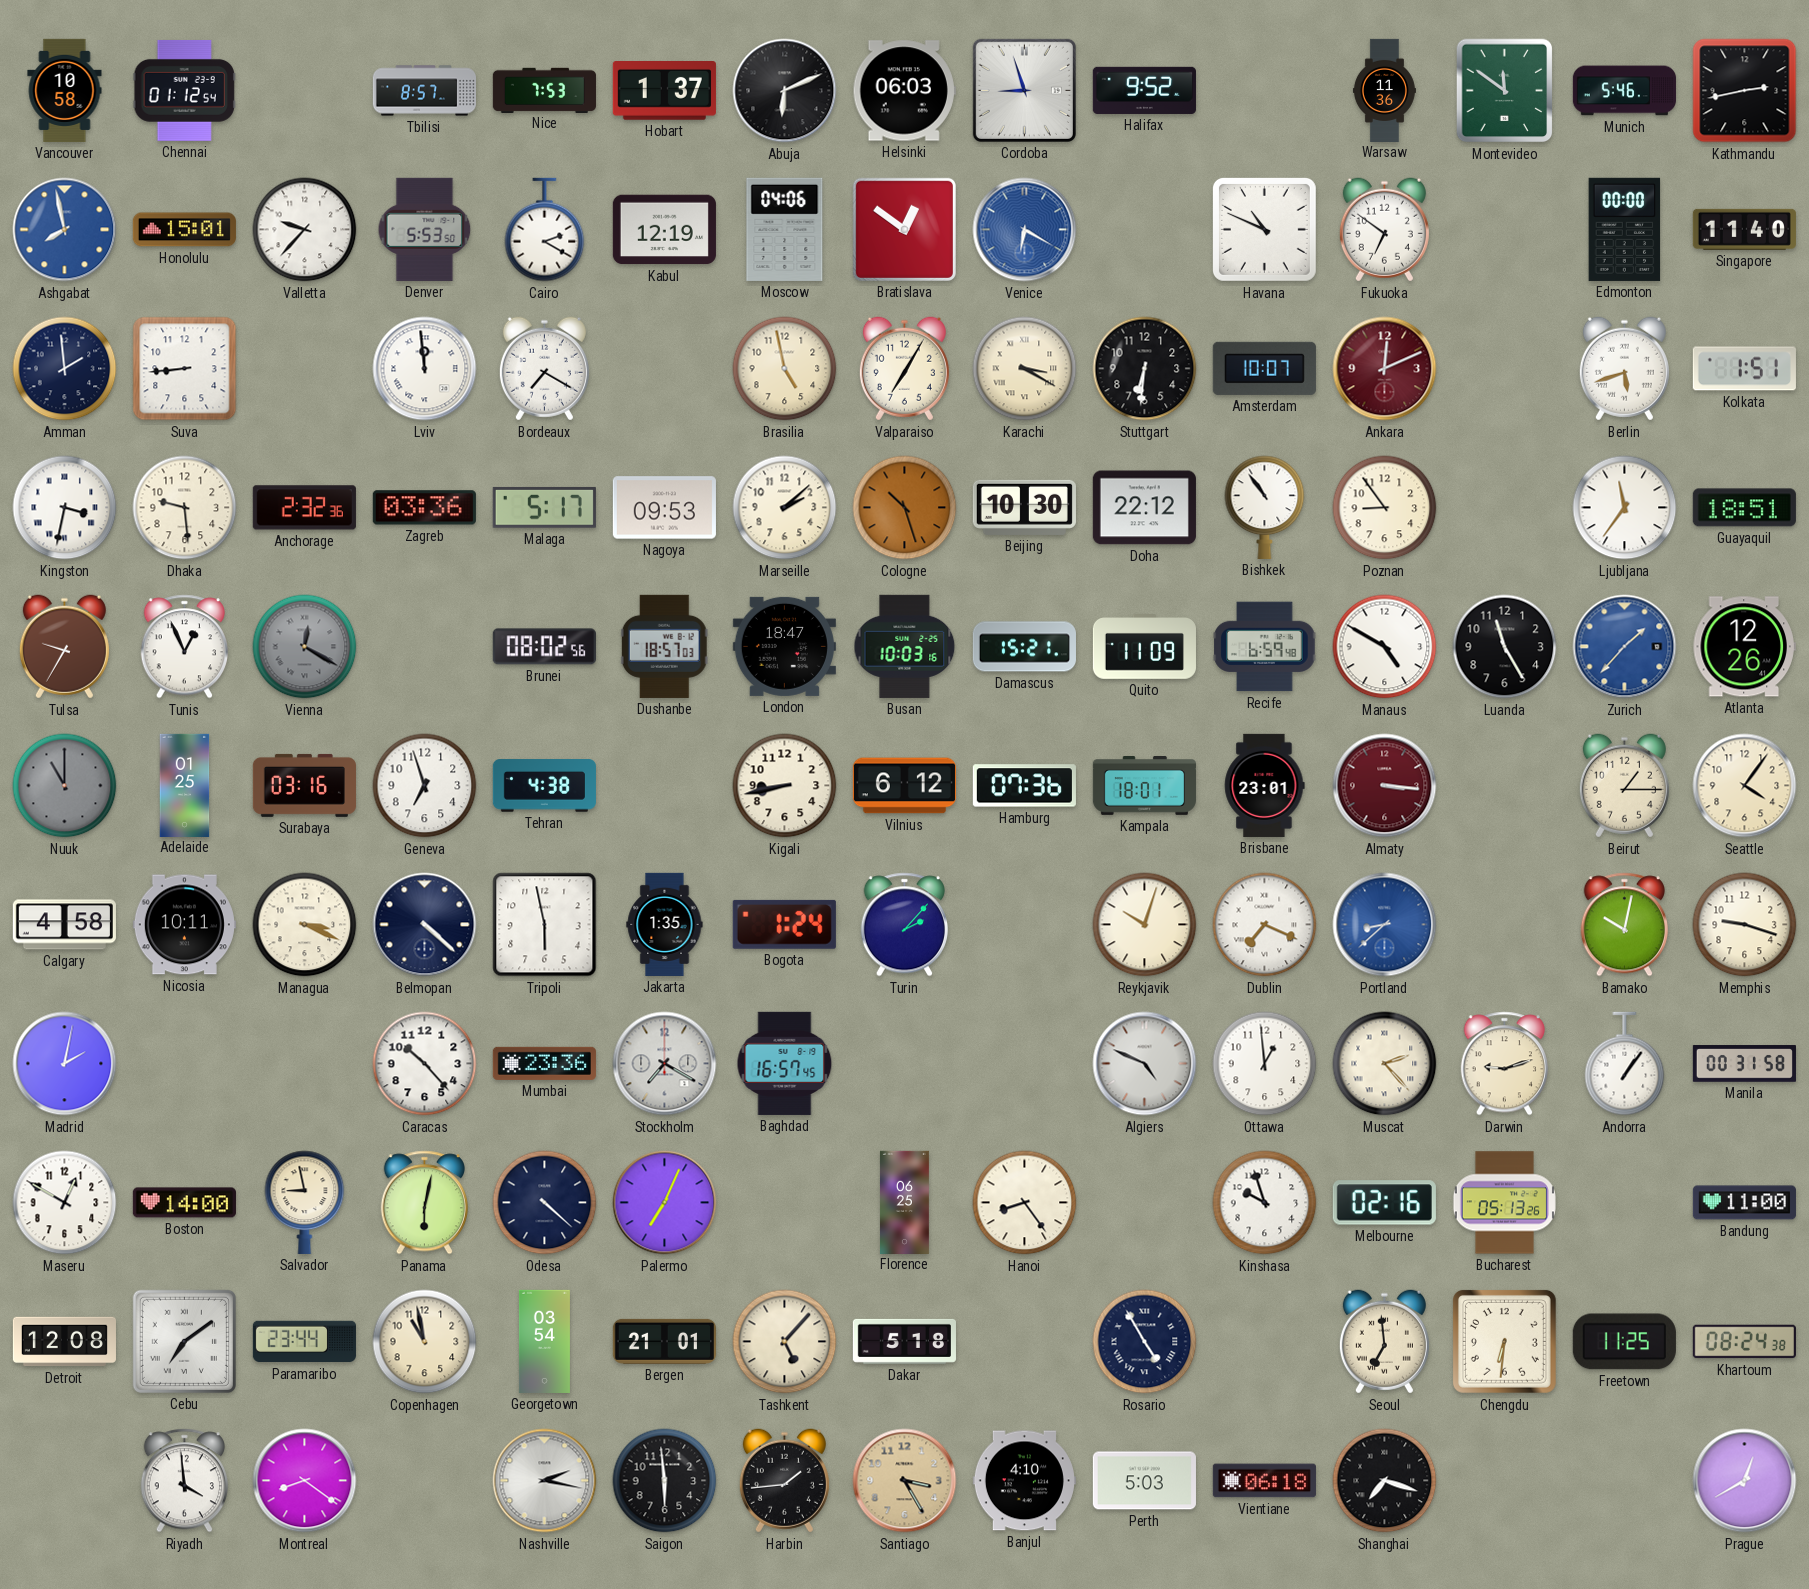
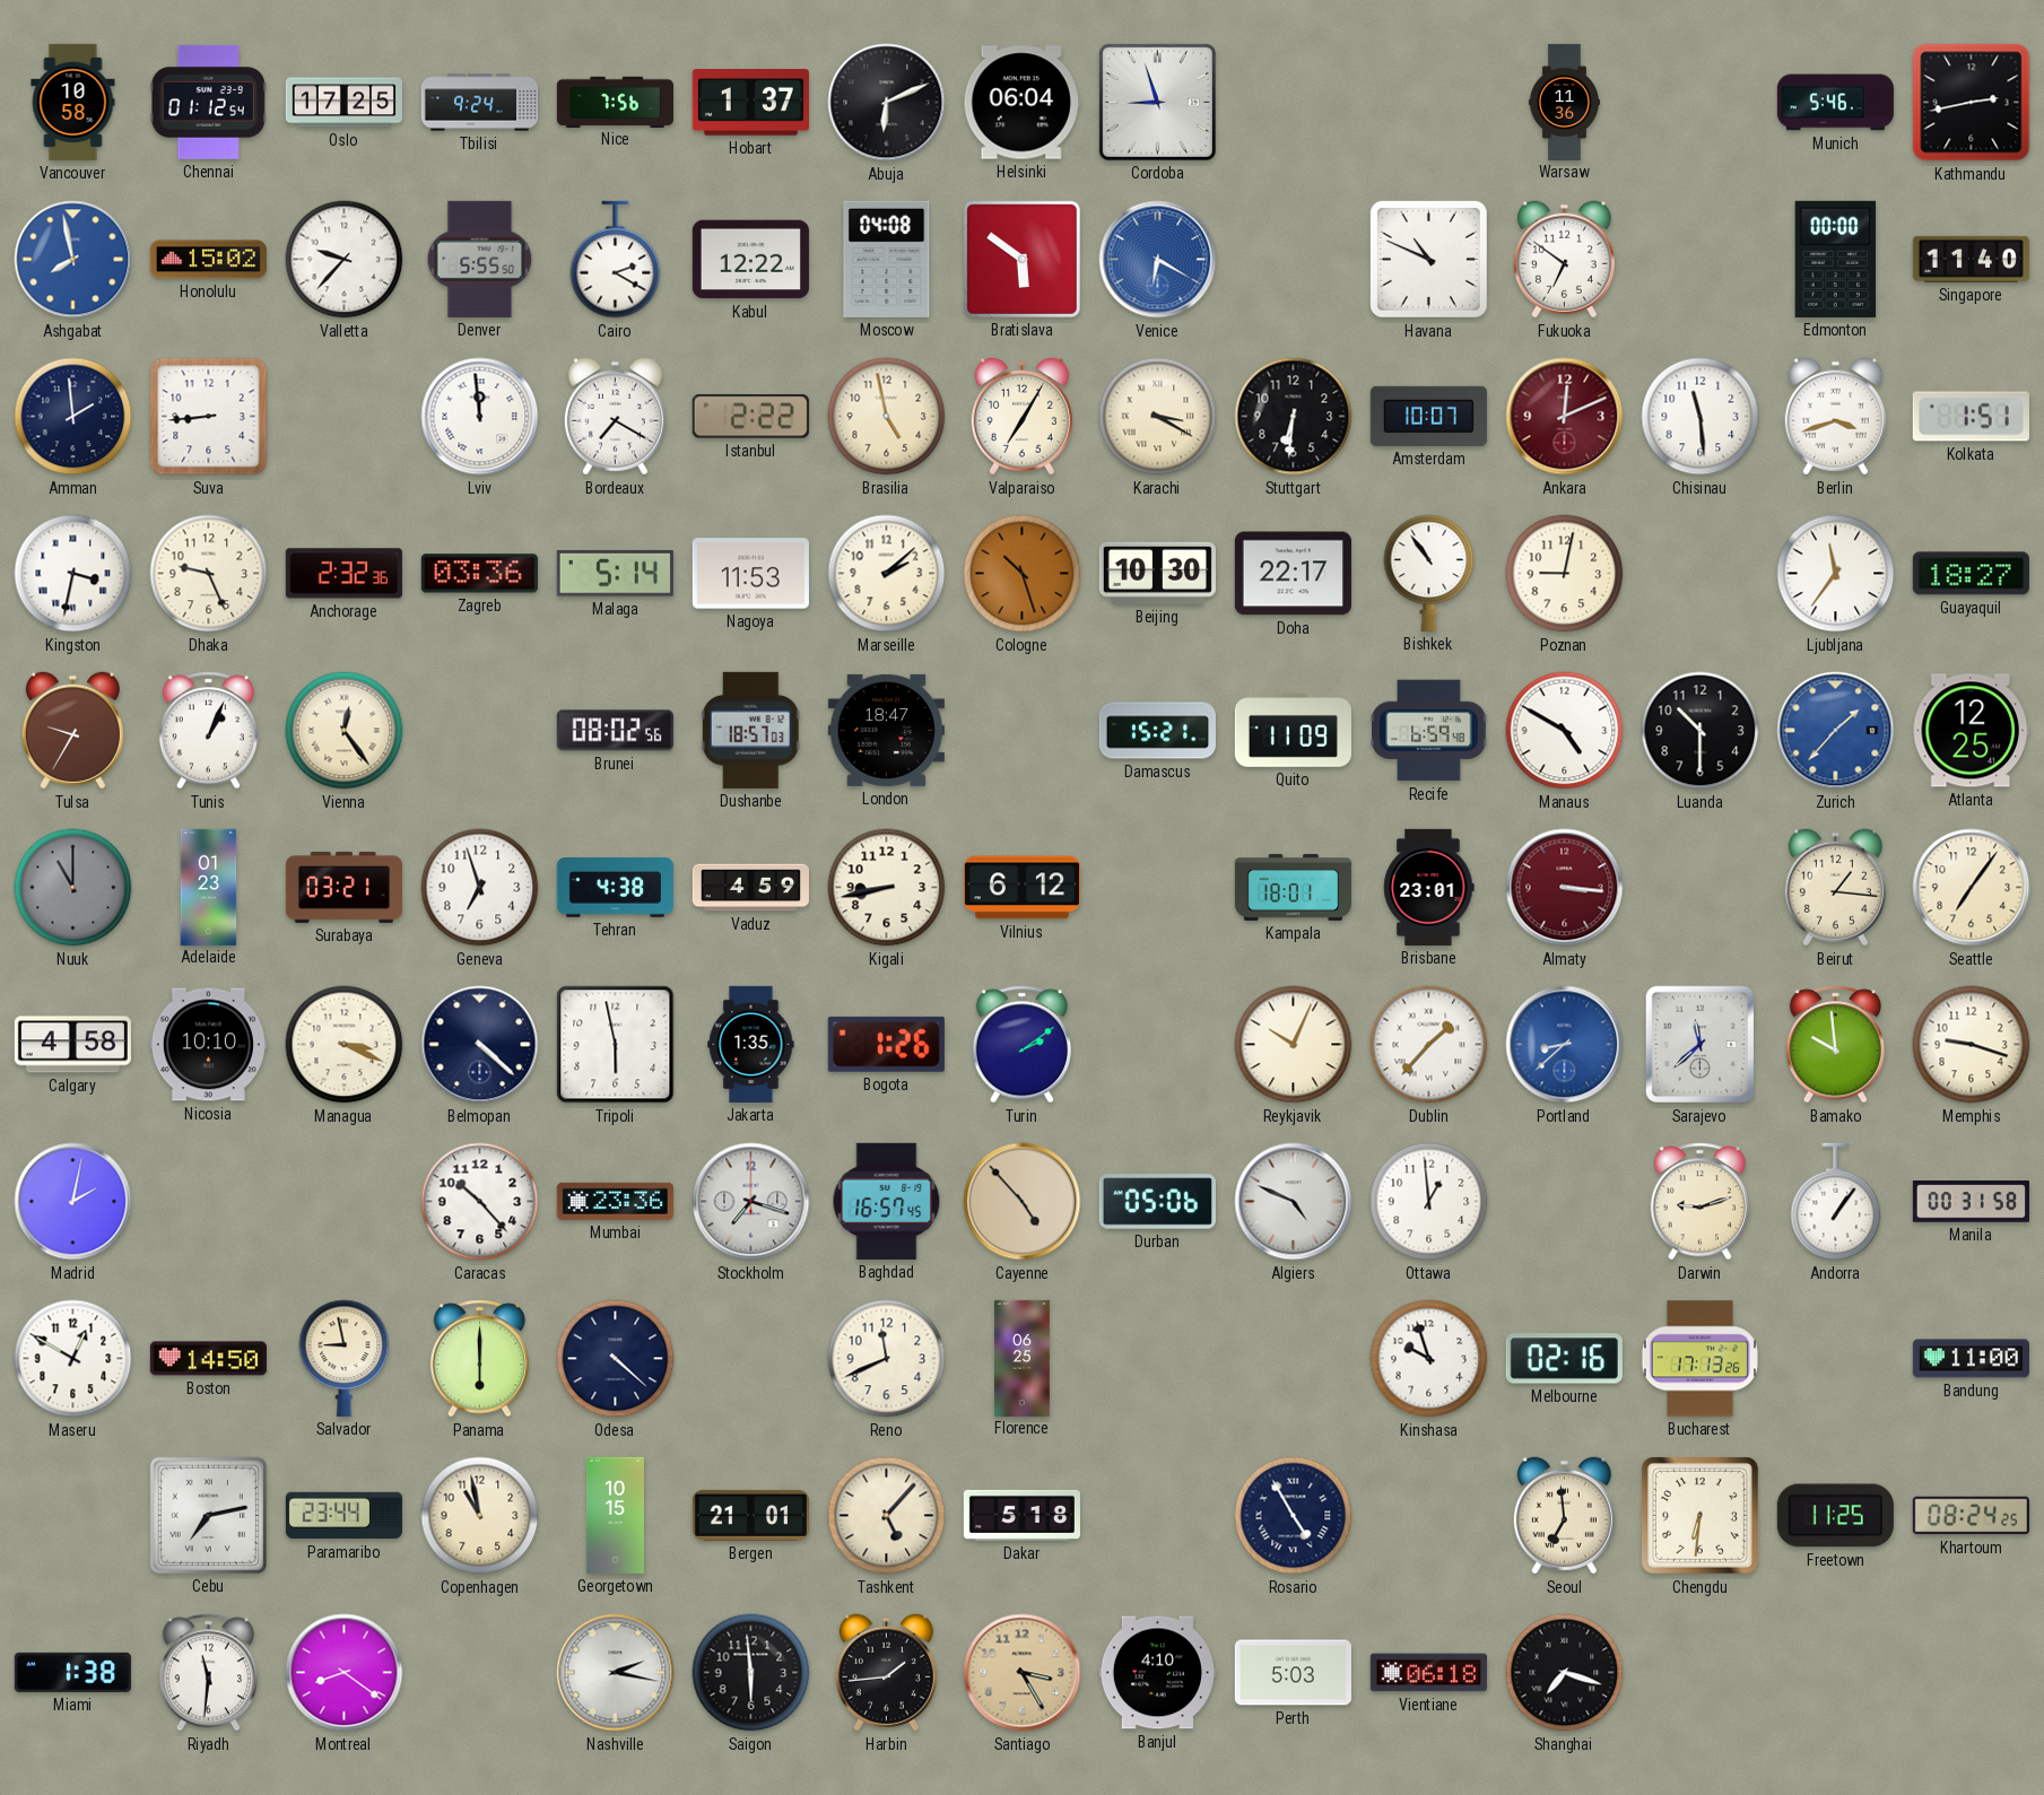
Oslo: none -> 17:25
Tbilisi: 8:57 -> 9:24
Nice: 7:53 -> 7:56
Helsinki: 06:03 -> 06:04
Halifax: 9:52 -> none
Montevideo: 11:51 -> none
Honolulu: 15:01 -> 15:02
Denver: 5:53 -> 5:55
Kabul: 12:19 -> 12:22
Moscow: 04:06 -> 04:08
Bratislava: 12:51 -> 5:51
Istanbul: none -> 2:22
Chisinau: none -> 11:29
Berlin: 5:42 -> 3:42
Dhaka: 9:29 -> 9:26
Malaga: 5:17 -> 5:14
Nagoya: 09:53 -> 11:53
Doha: 22:12 -> 22:17
Poznan: 8:54 -> 9:02
Guayaquil: 18:51 -> 18:27
Tunis: 12:56 -> 1:04
Vienna: 12:20 -> 12:24
Vienna dial: grey -> cream
Busan: 10:03 -> none
Luanda: 11:25 -> 10:30
Atlanta: 12:26 -> 12:25
Adelaide: 01:25 -> 01:23
Surabaya: 03:16 -> 03:21
Vaduz: none -> 4:59
Hamburg: 07:36 -> none
Beirut: 1:15 -> 1:16
Seattle: 4:06 -> 7:06
Nicosia: 10:11 -> 10:10
Bogota: 1:24 -> 1:26
Turin: 2:07 -> 2:09
Reykjavik: 10:03 -> 10:04
Dublin: 7:19 -> 1:37
Sarajevo: none -> 11:38
Bamako: 10:02 -> 9:59
Stockholm: 7:20 -> 7:18
Cayenne: none -> 4:53
Durban: none -> 05:06
Muscat: 2:23 -> none
Boston: 14:00 -> 14:50
Panama: 6:02 -> 6:00
Palermo: 7:04 -> none
Reno: none -> 11:41
Hanoi: 8:24 -> none
Bucharest: 05:13 -> 17:13
Detroit: 12:08 -> none
Cebu: 7:09 -> 7:13
Georgetown: 03:54 -> 10:15
Khartoum: 08:24:38 -> 08:24:25
Miami: none -> 1:38
Riyadh: 3:59 -> 11:31
Prague: 12:40 -> none
